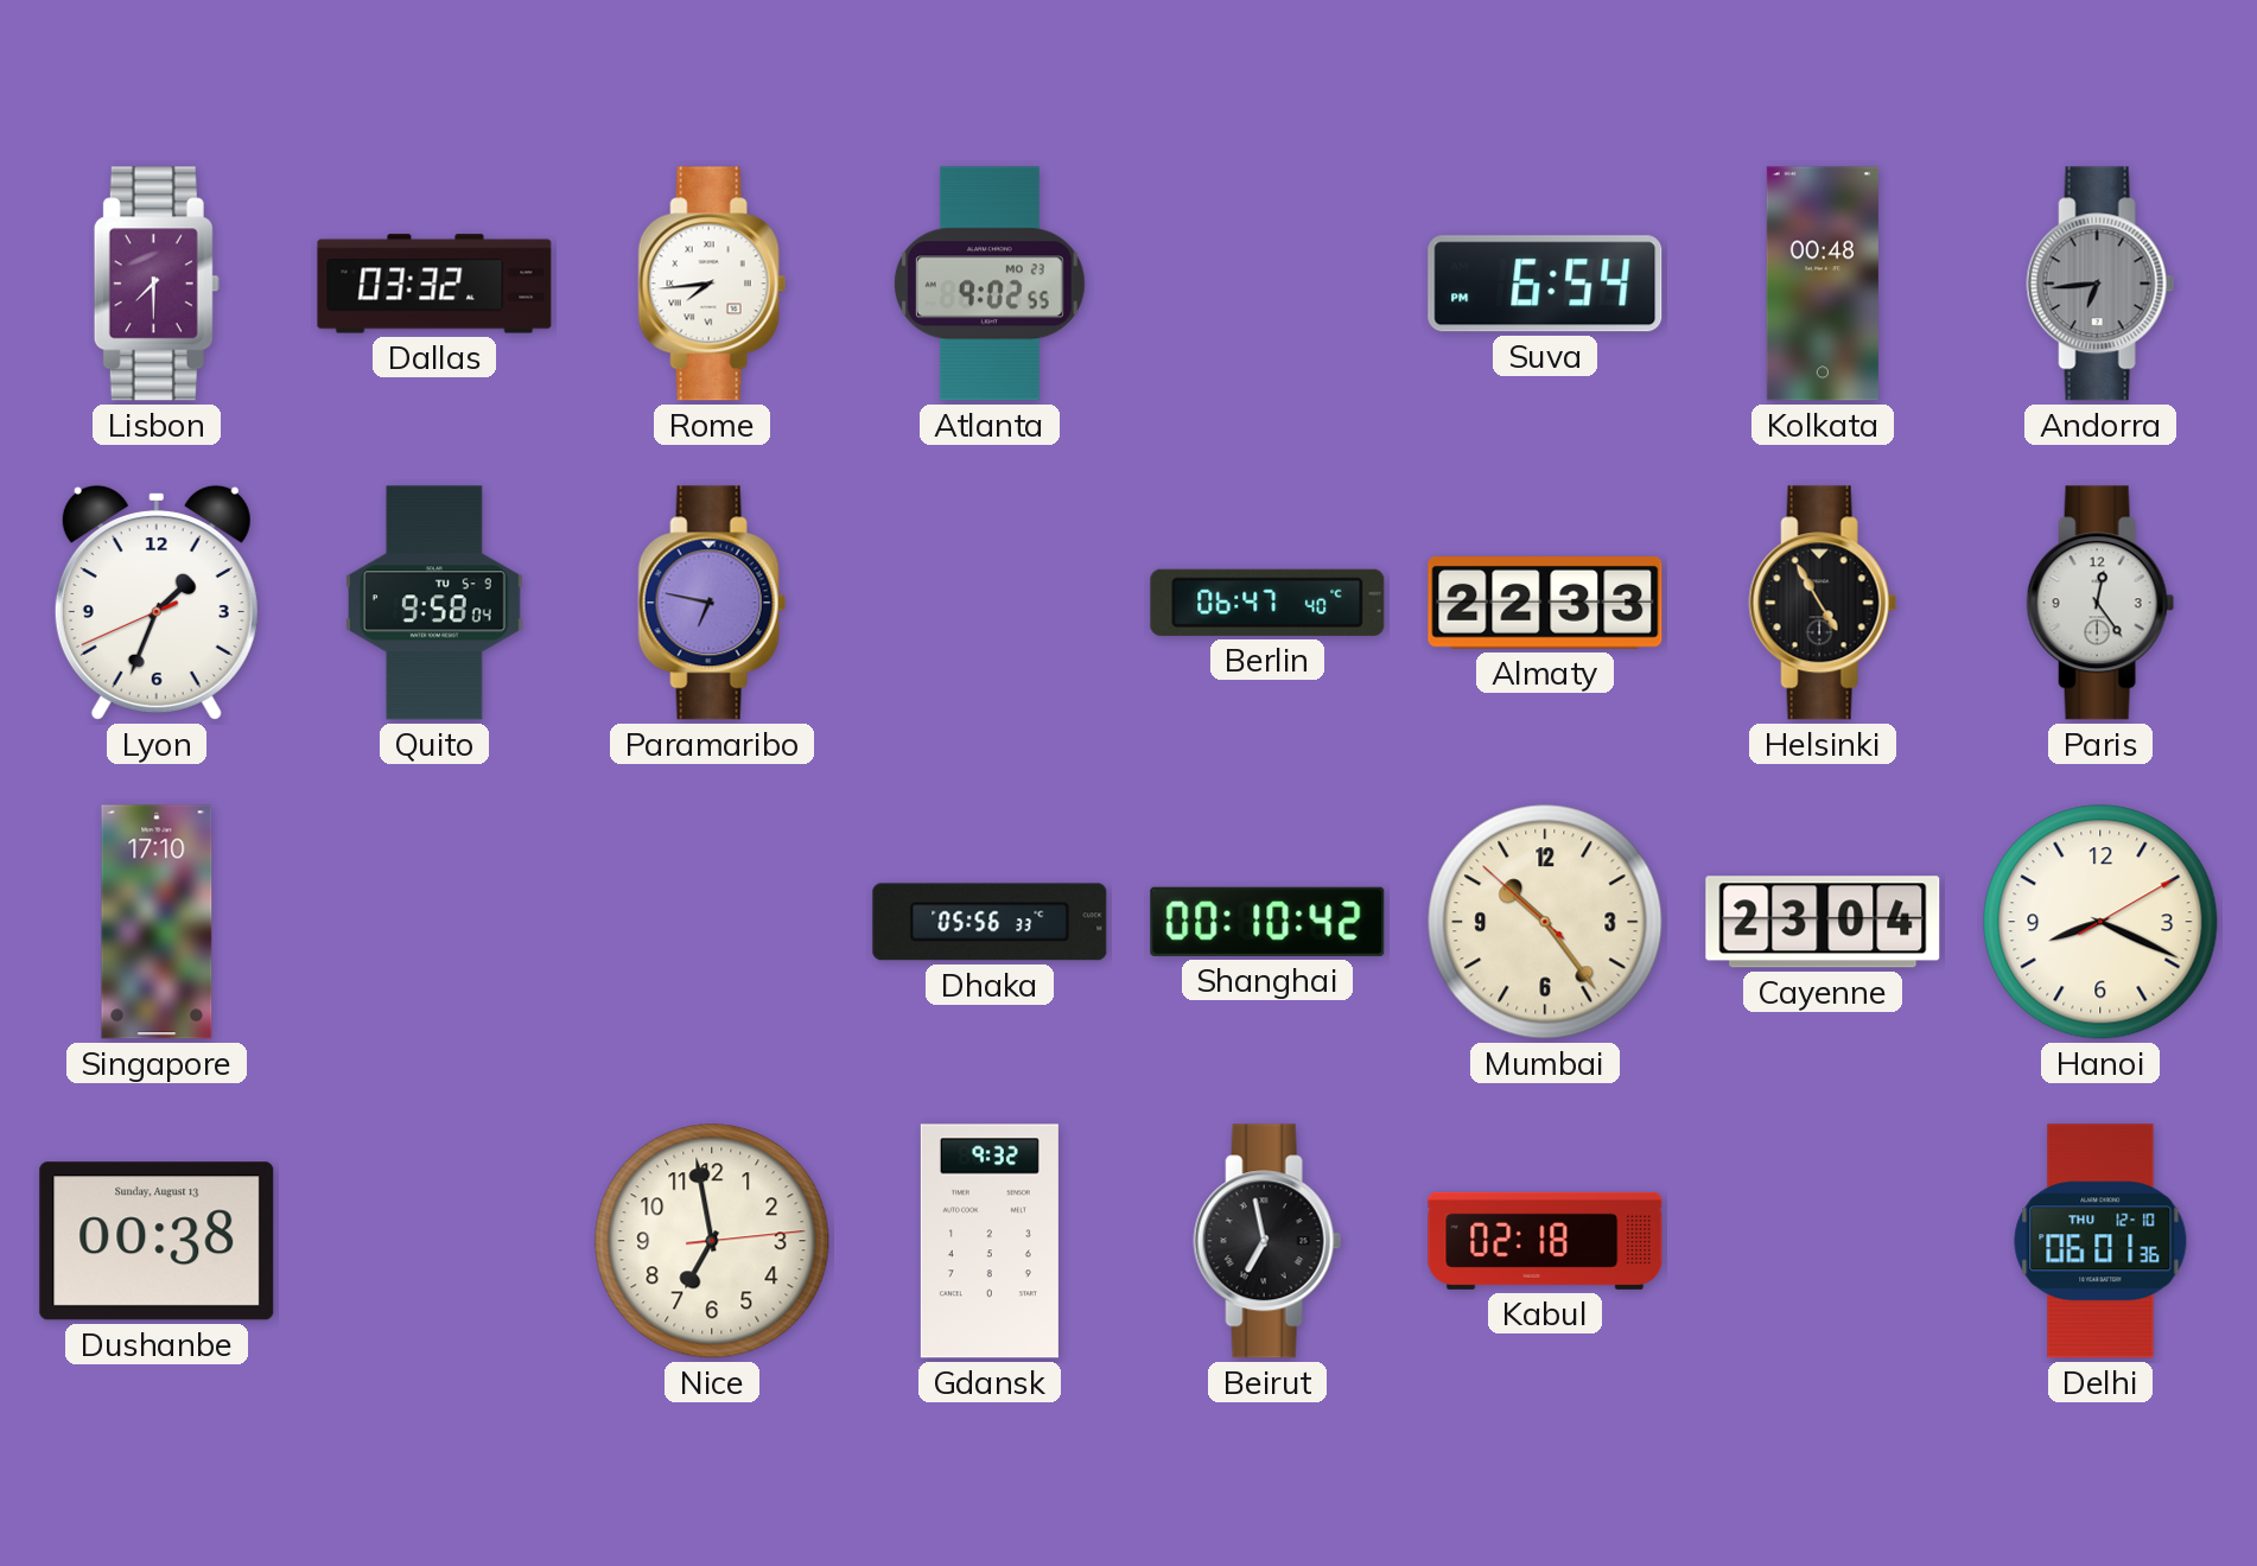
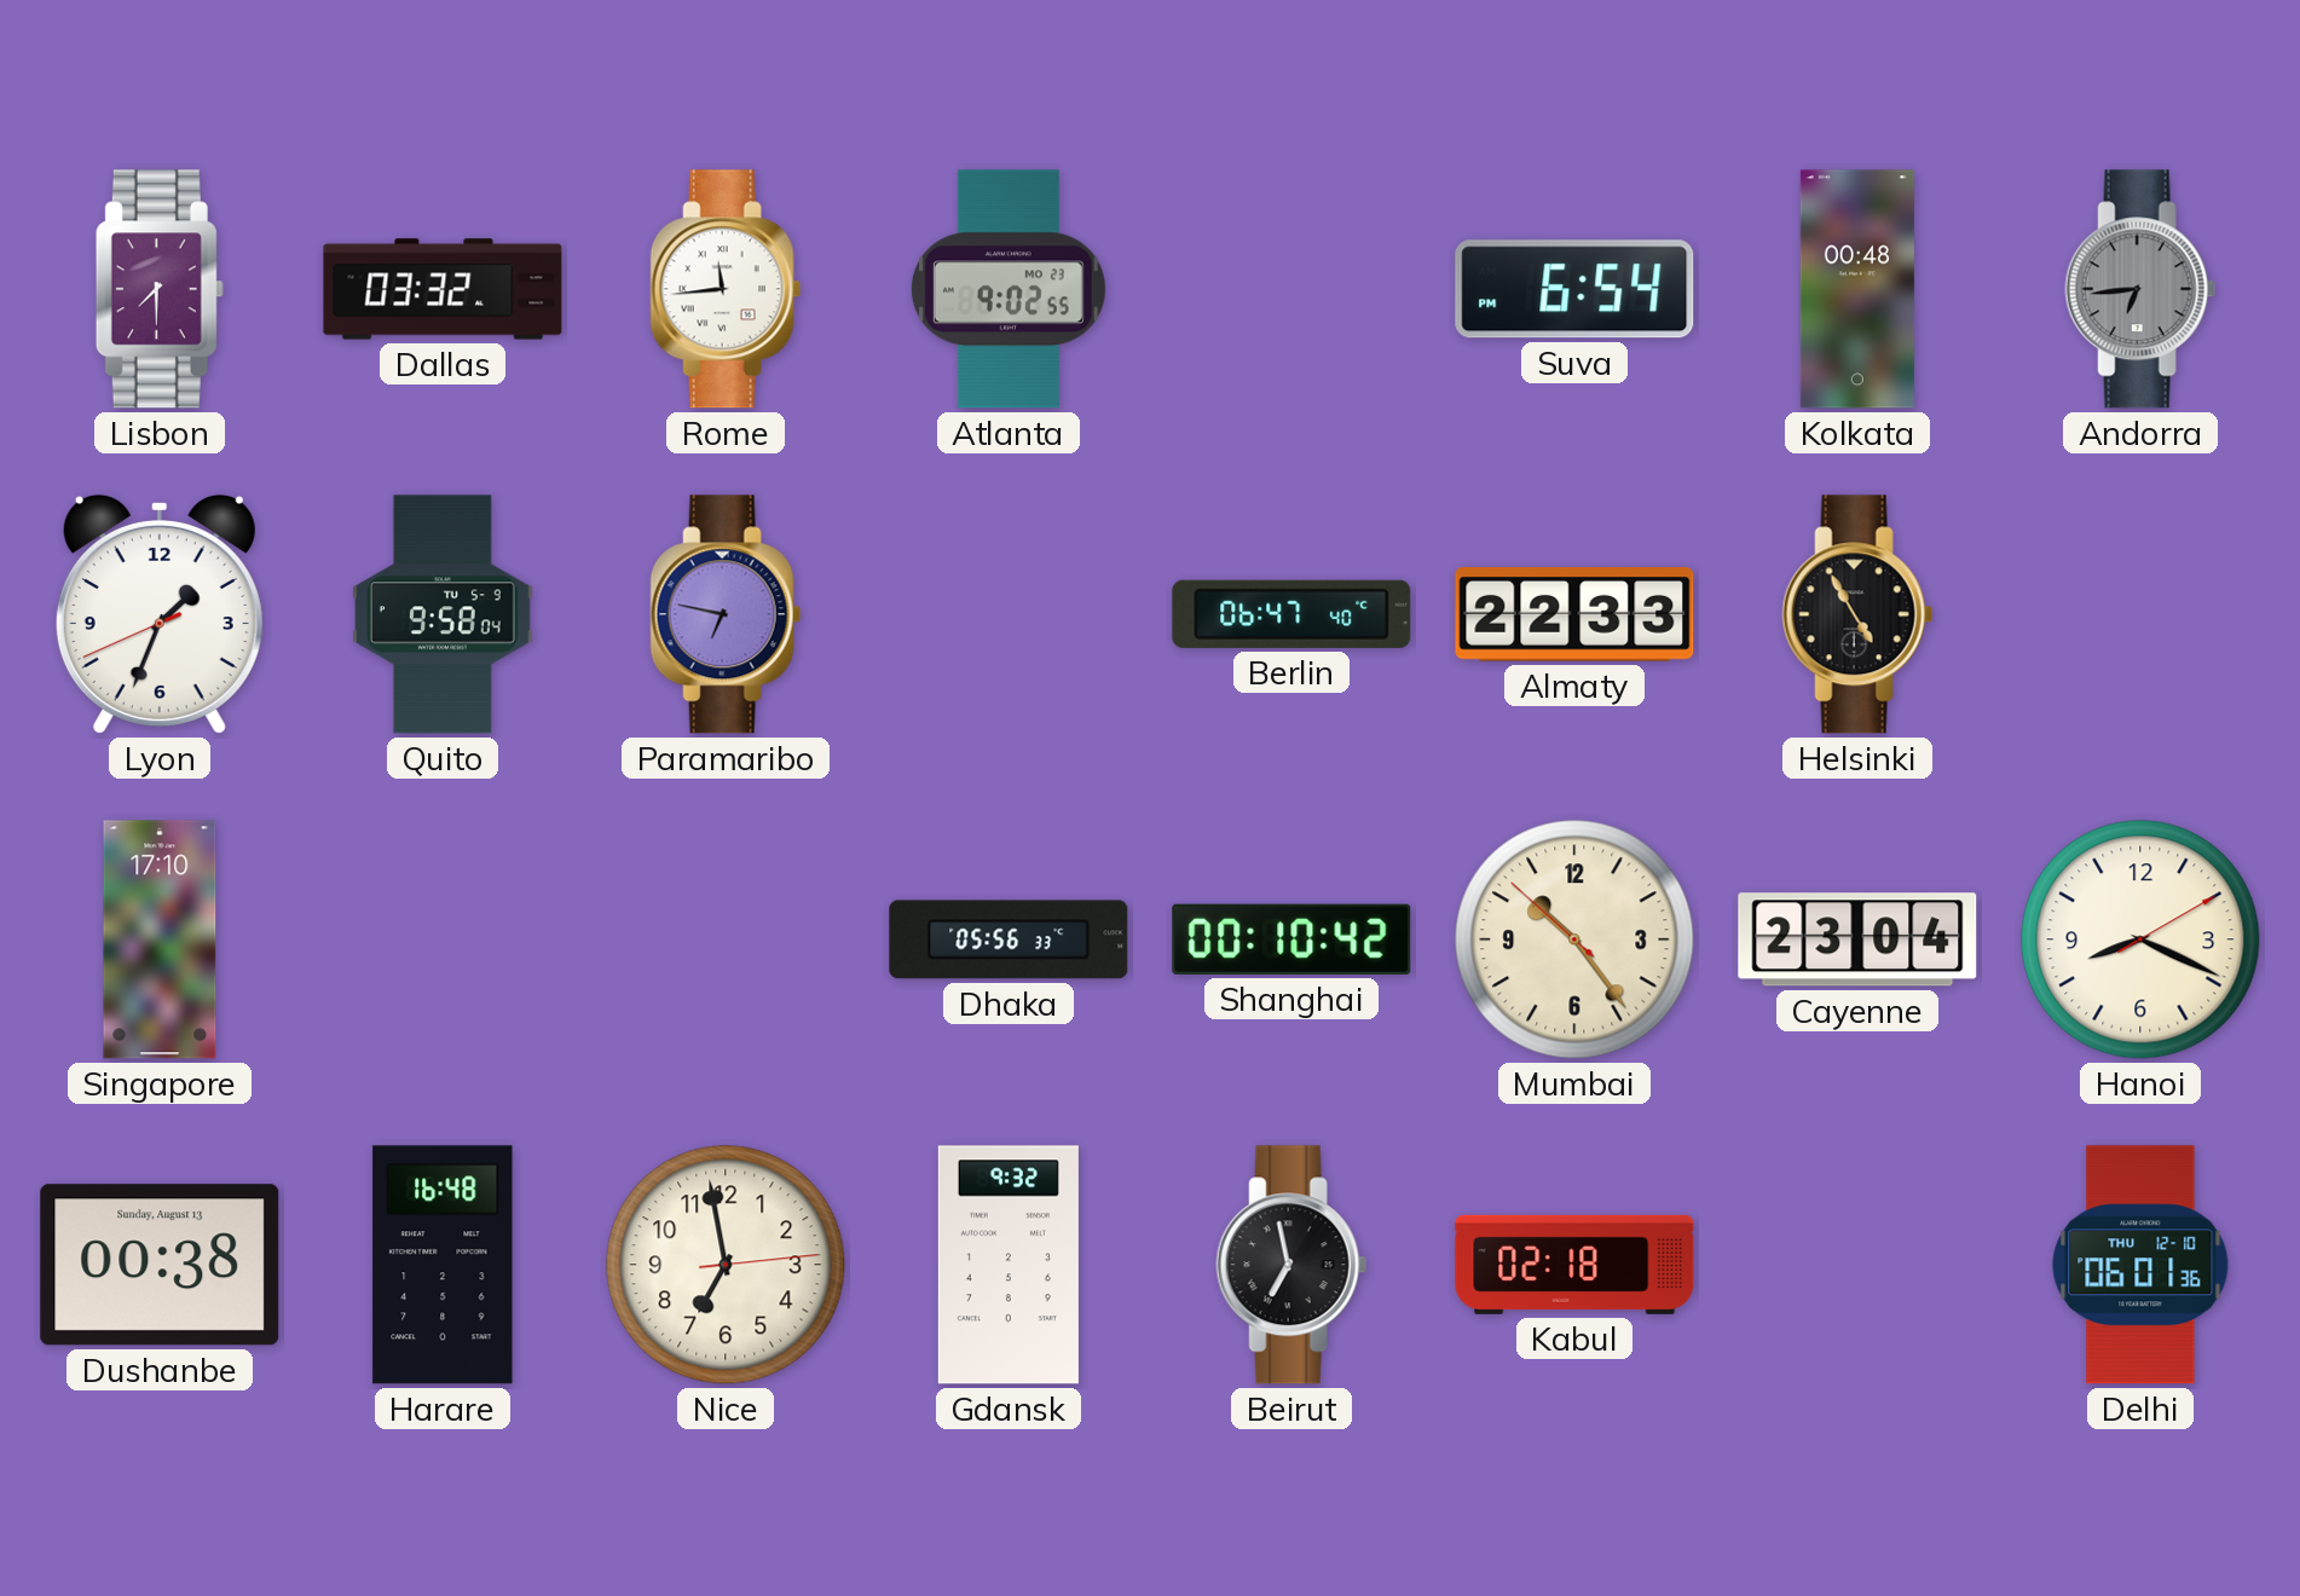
Rome: 7:44 -> 11:44
Paris: 12:24 -> none
Harare: none -> 16:48
